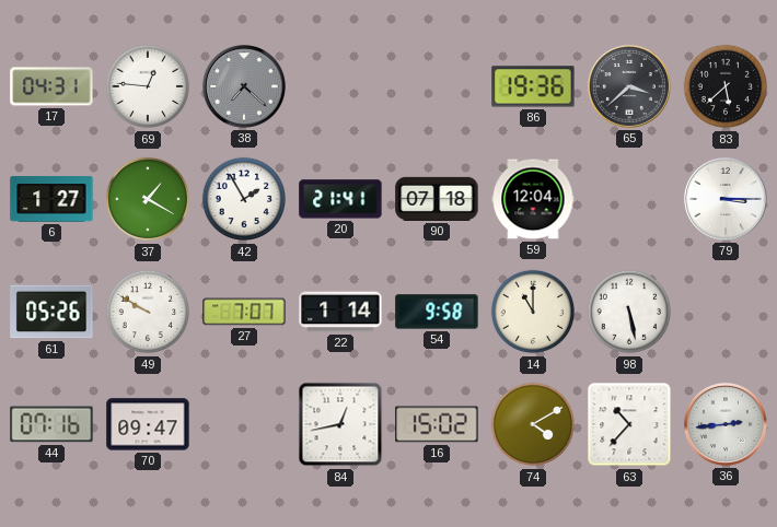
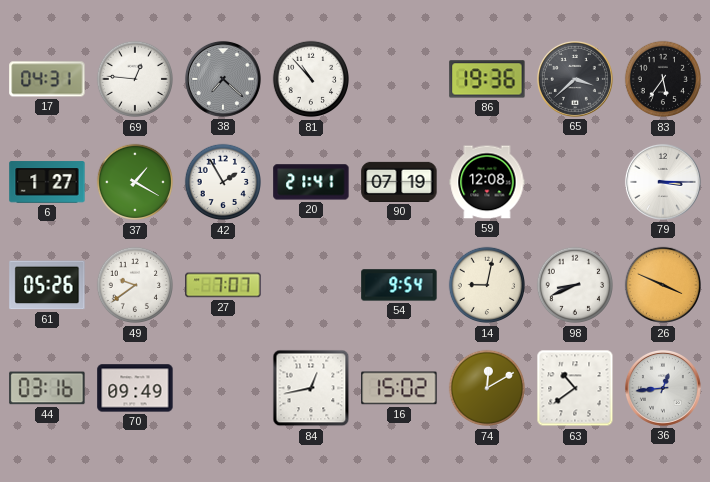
81: none -> 10:53
83: 5:38 -> 5:36
90: 07:18 -> 07:19
59: 12:04 -> 12:08
49: 9:50 -> 9:39
22: 1:14 -> none
54: 9:58 -> 9:54
14: 11:00 -> 9:02
98: 5:28 -> 8:41
26: none -> 3:49
44: 07:16 -> 03:16
70: 09:47 -> 09:49
74: 4:10 -> 12:10
63: 10:37 -> 10:39
36: 2:44 -> 12:44
